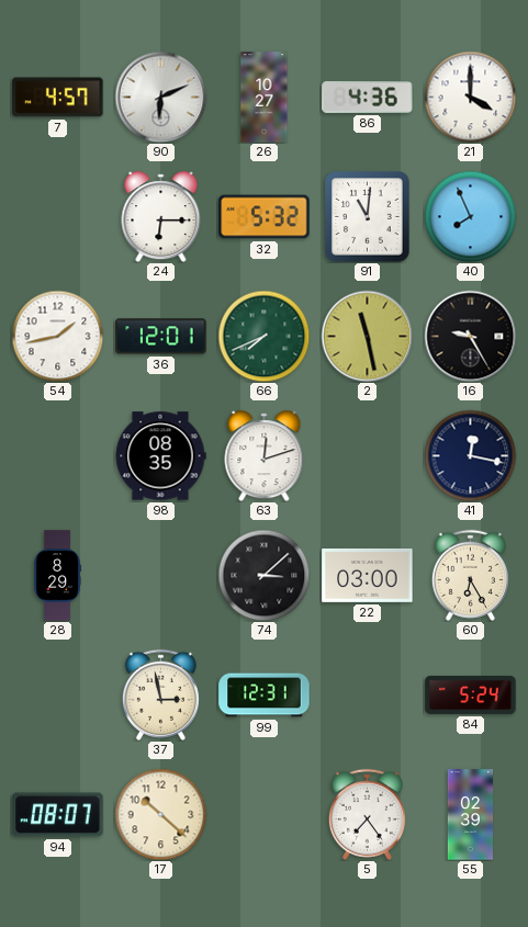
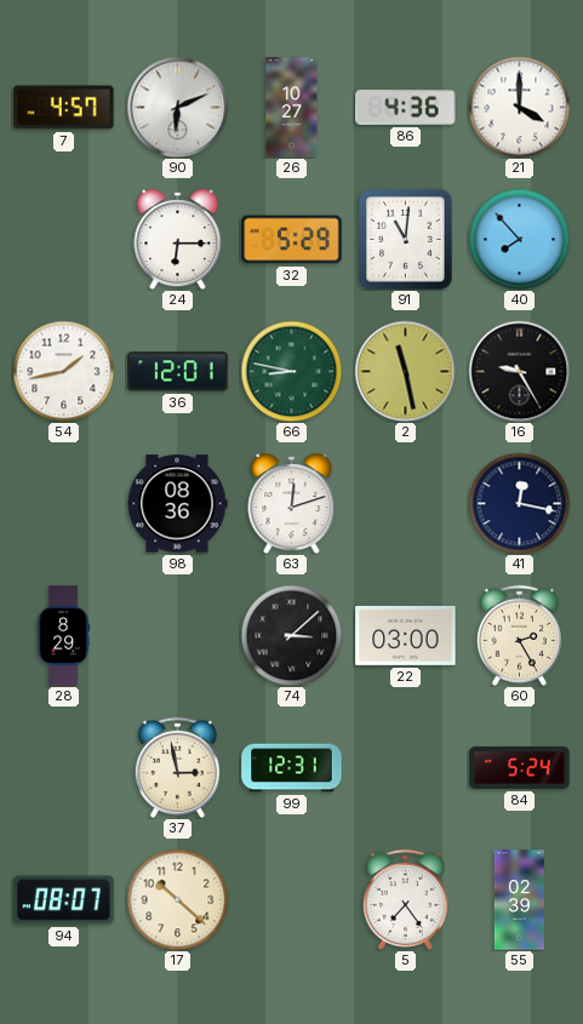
32: 5:32 -> 5:29
40: 7:56 -> 7:53
66: 7:41 -> 8:47
98: 08:35 -> 08:36
60: 6:25 -> 2:25
